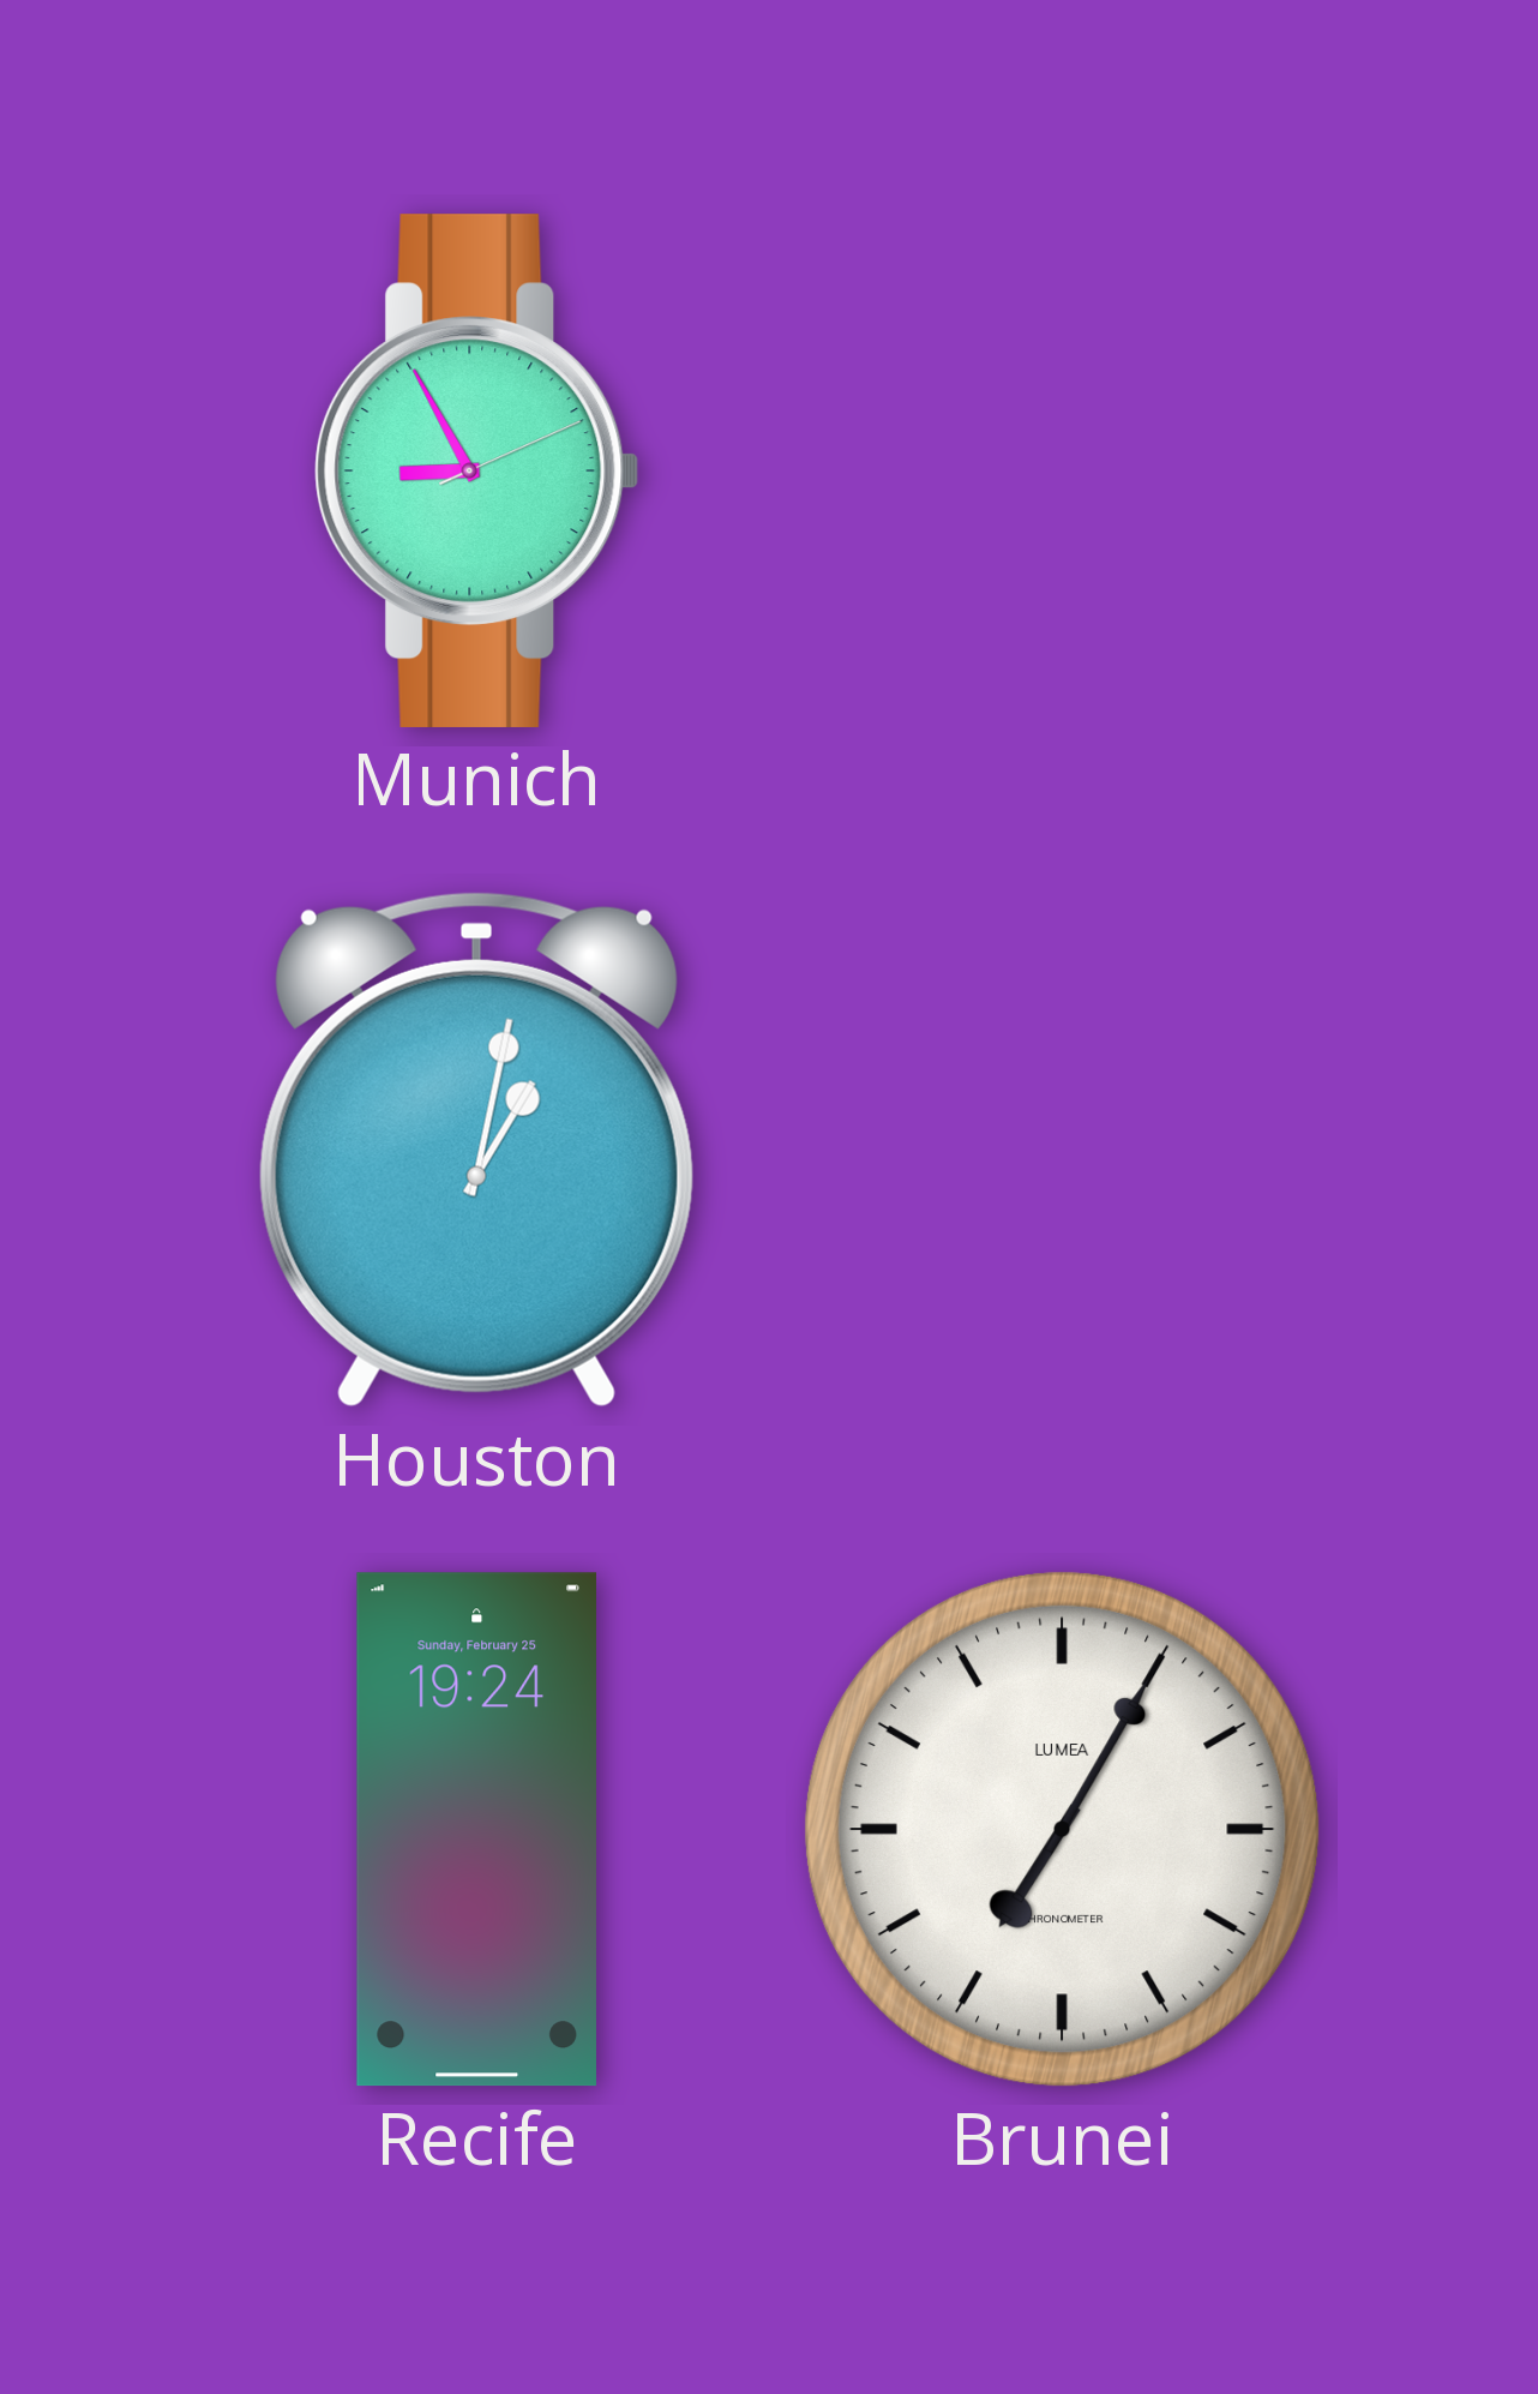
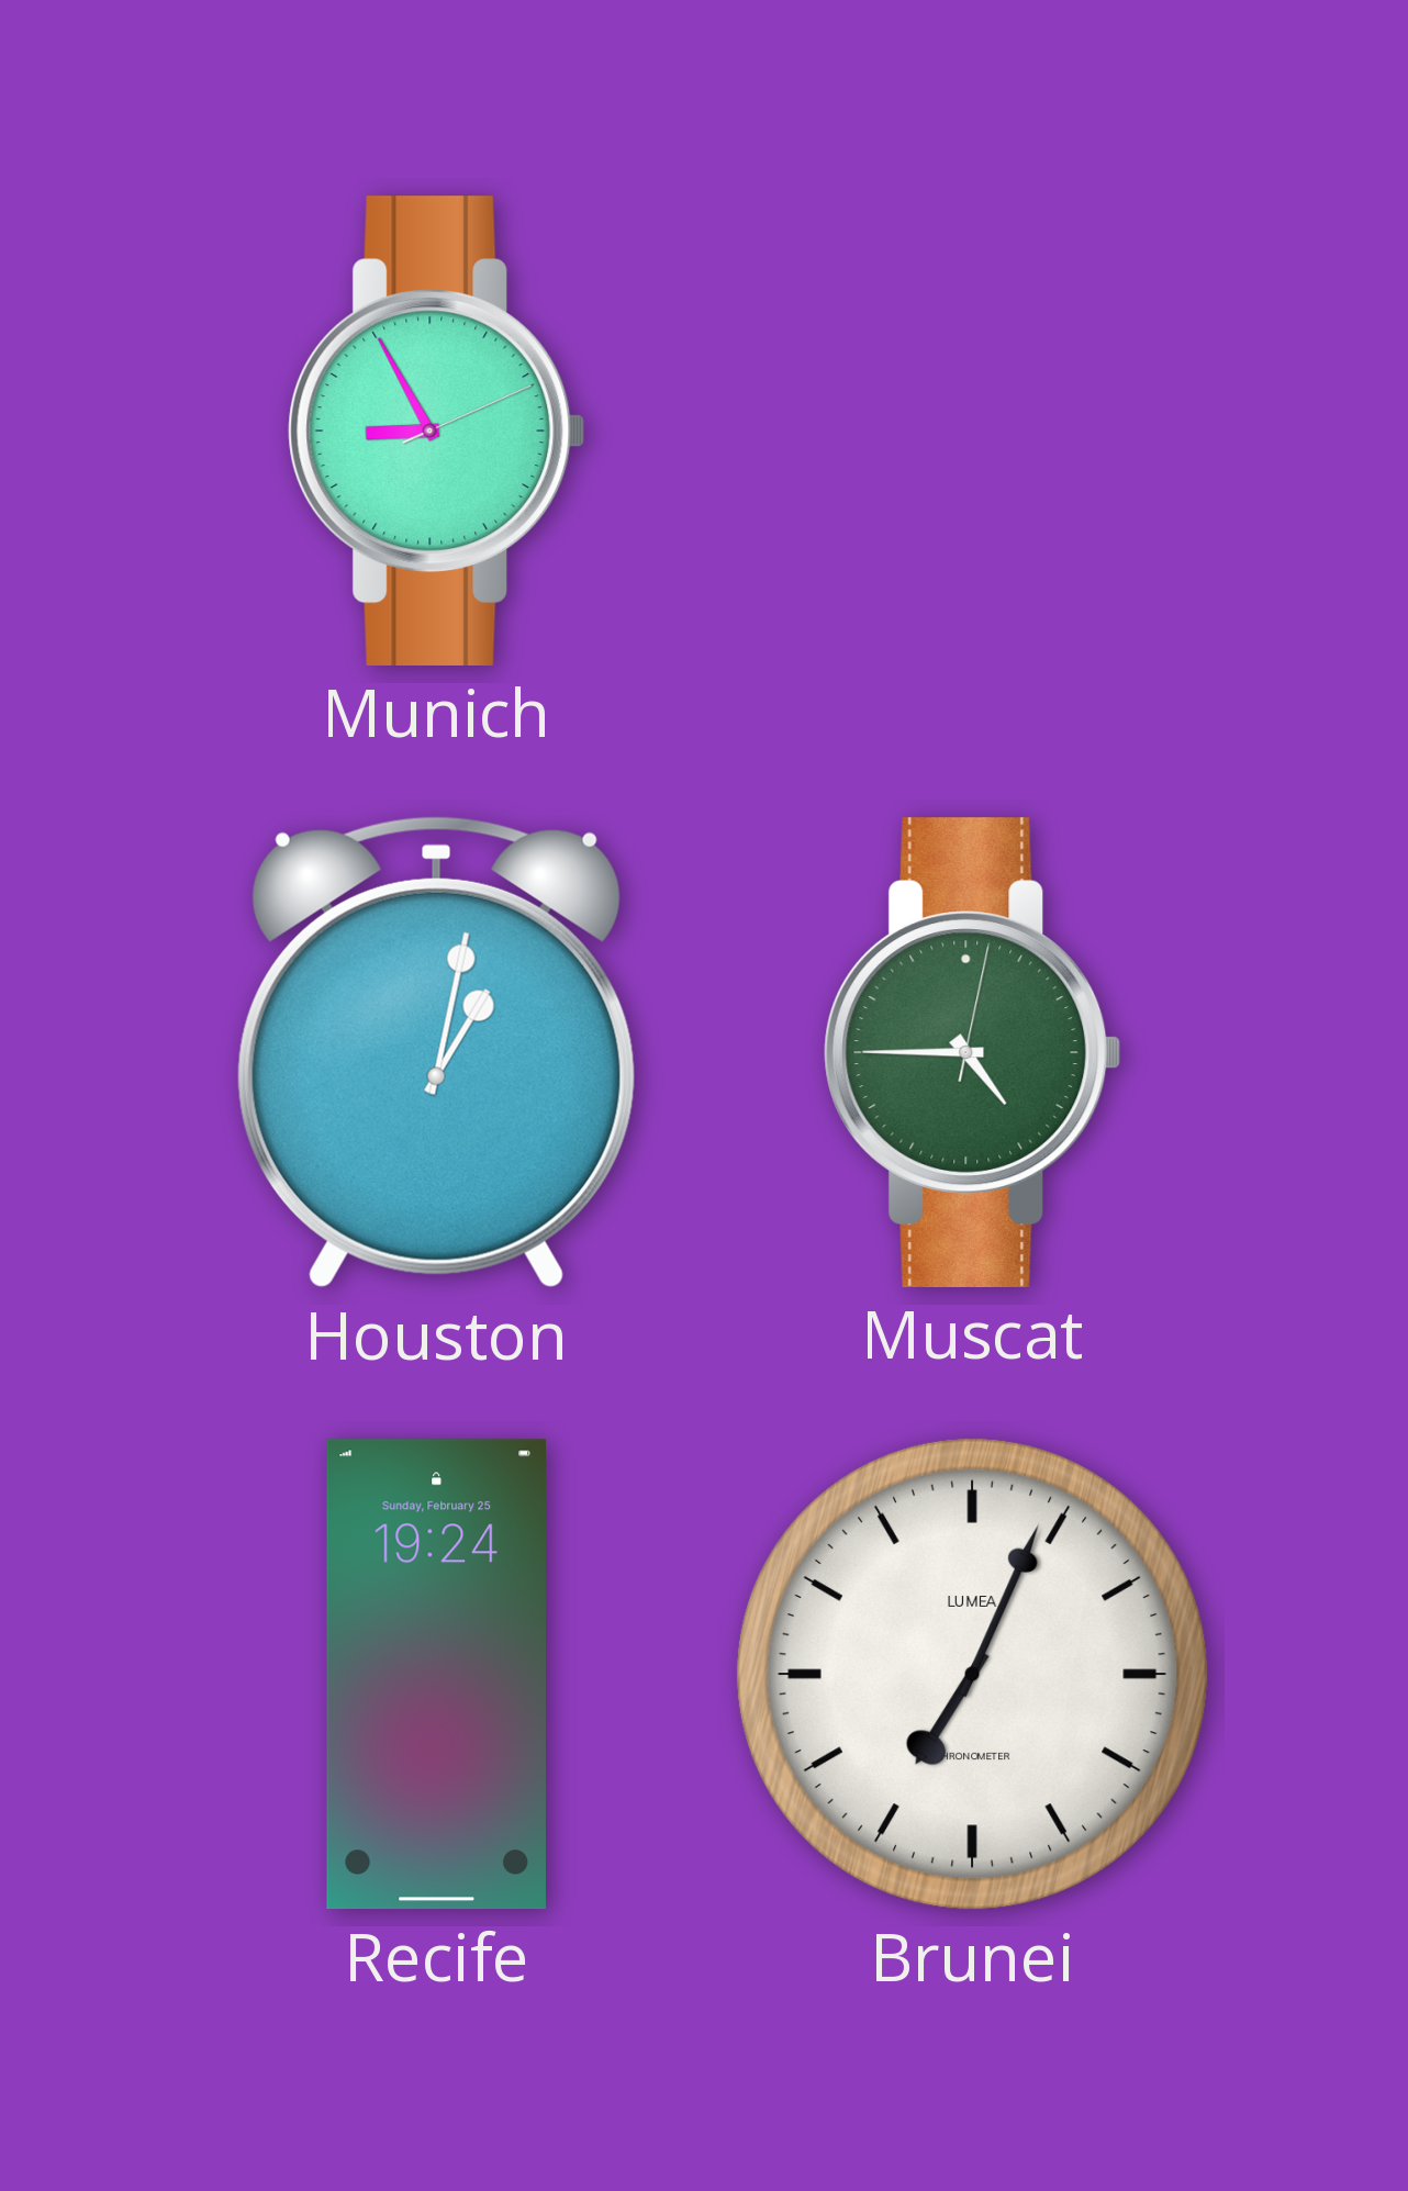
Muscat: none -> 4:45
Brunei: 7:05 -> 7:04
